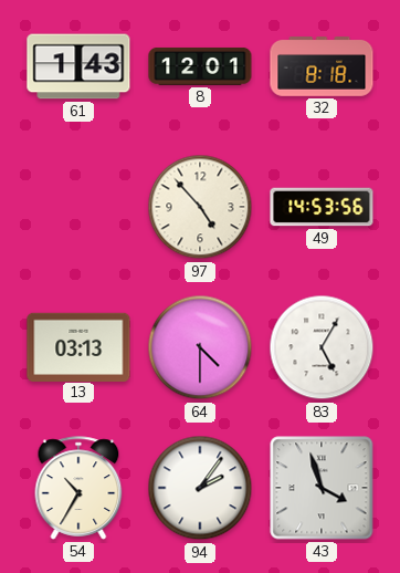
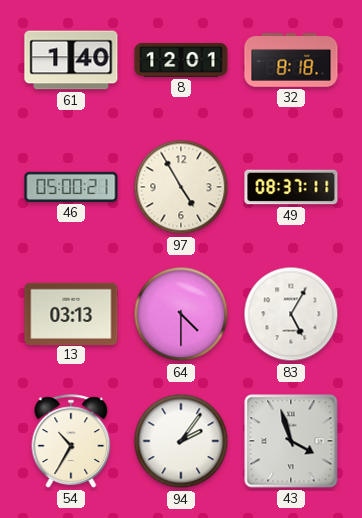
61: 1:43 -> 1:40
46: none -> 05:00
97: 4:53 -> 4:55
49: 14:53 -> 08:37
